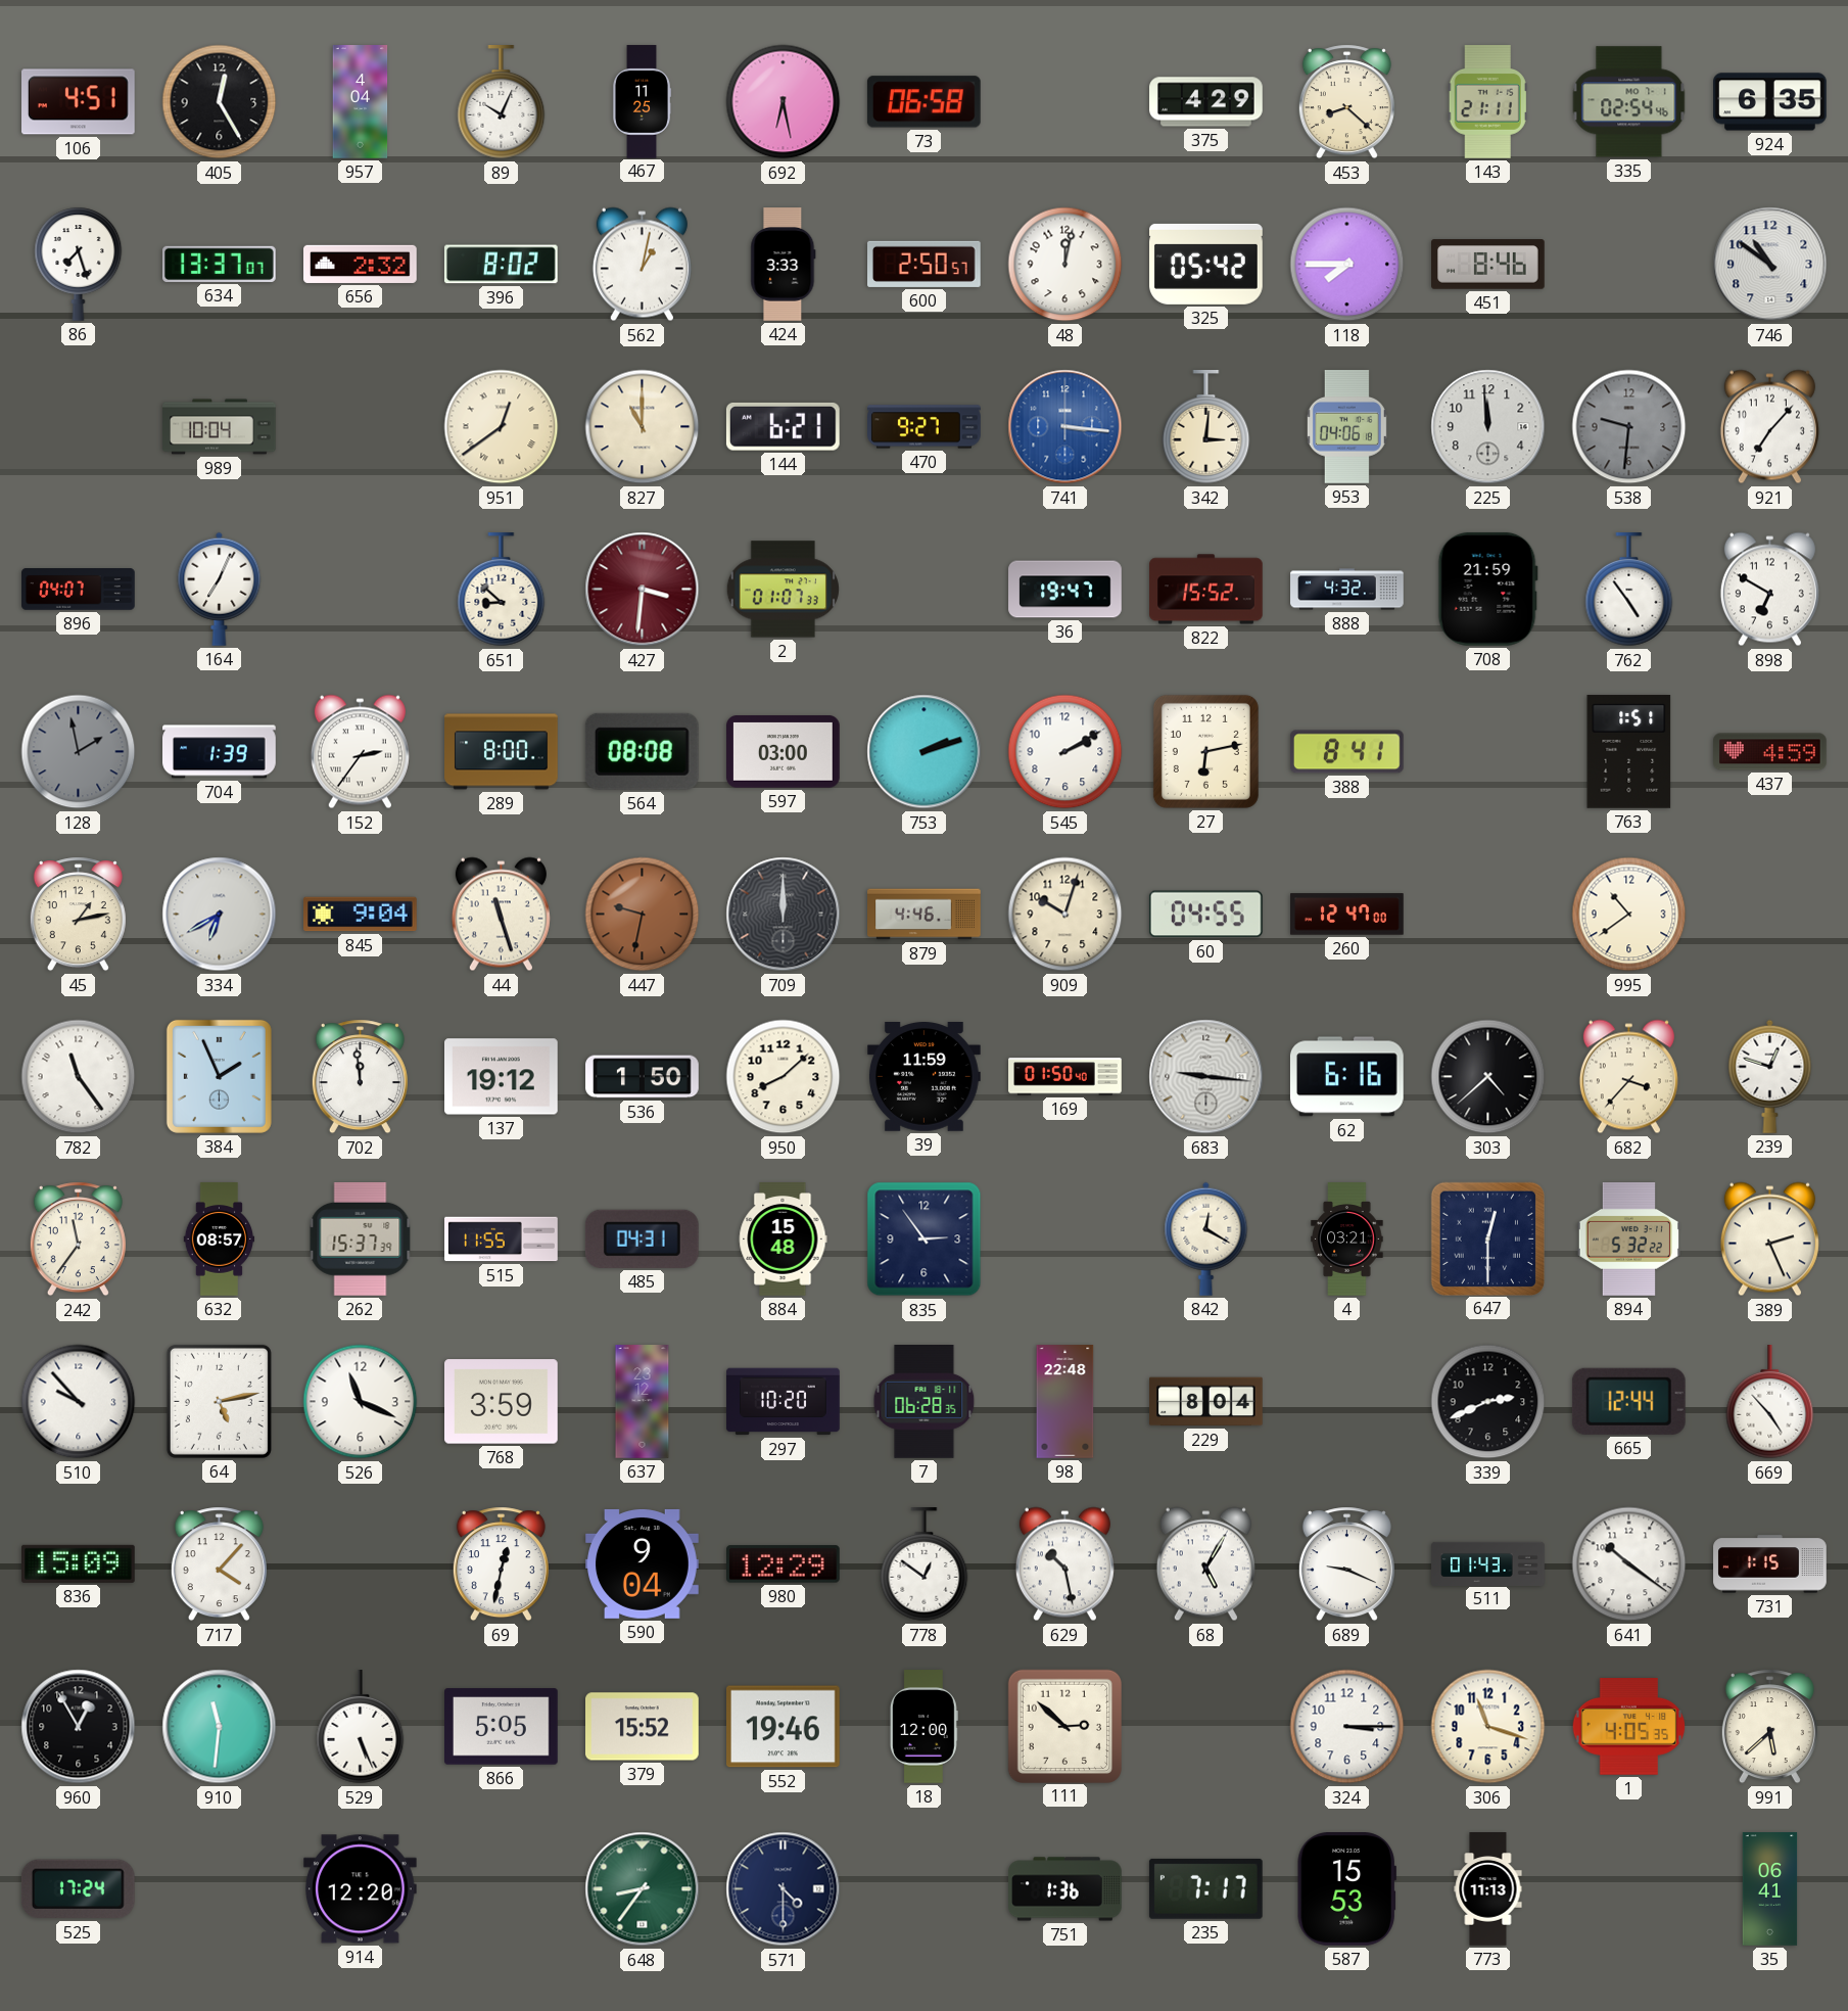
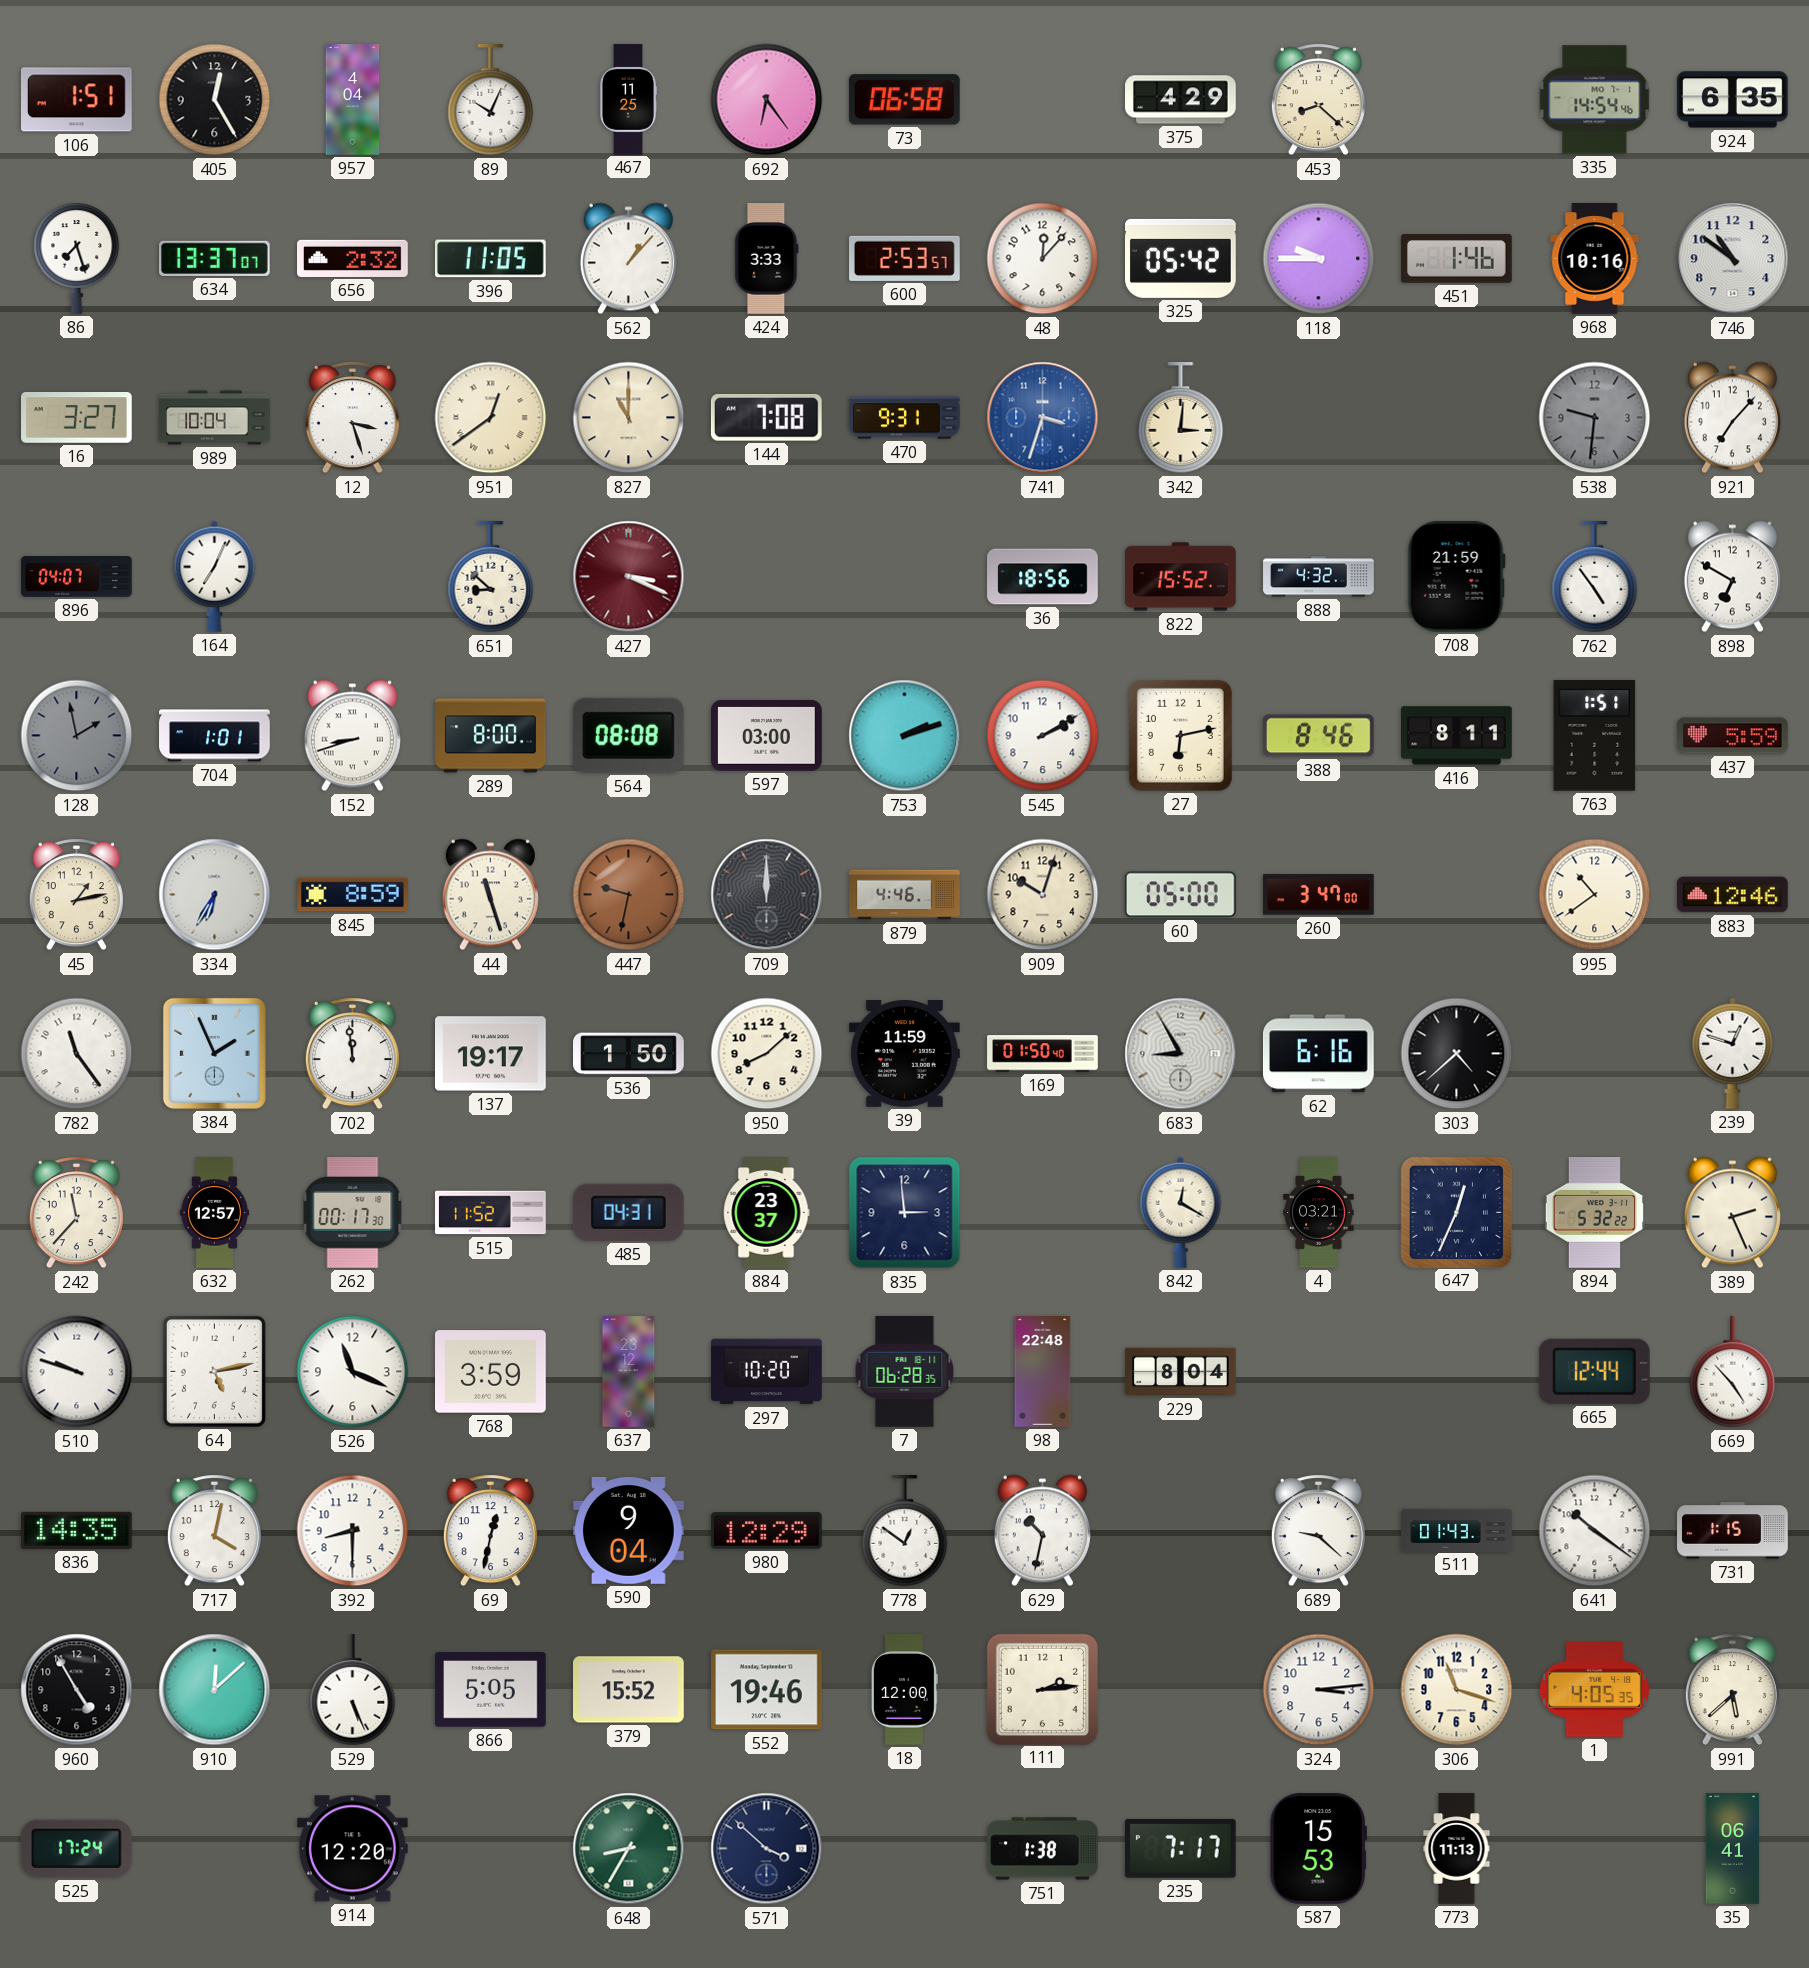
106: 4:51 -> 1:51
692: 6:28 -> 6:24
143: 21:11 -> none
335: 02:54 -> 14:54
396: 8:02 -> 11:05
562: 1:02 -> 1:07
600: 2:50 -> 2:53
48: 12:02 -> 12:07
118: 7:45 -> 9:45
451: 8:46 -> 1:46
968: none -> 10:16
16: none -> 3:27
12: none -> 3:27
144: 6:21 -> 7:08
470: 9:27 -> 9:31
741: 3:16 -> 3:33
953: 04:06 -> none
225: 11:59 -> none
427: 3:31 -> 3:19
2: 01:07 -> none
36: 19:47 -> 18:56
704: 1:39 -> 1:01
152: 2:36 -> 8:42
388: 8:41 -> 8:46
416: none -> 8:11
437: 4:59 -> 5:59
334: 6:40 -> 6:35
845: 9:04 -> 8:59
60: 04:55 -> 05:00
260: 12:47 -> 3:47
883: none -> 12:46
137: 19:12 -> 19:17
683: 9:16 -> 8:55
682: 3:37 -> none
242: 11:36 -> 11:37
632: 08:57 -> 12:57
262: 15:37 -> 00:17
515: 11:55 -> 11:52
884: 15:48 -> 23:37
835: 2:54 -> 2:59
647: 12:30 -> 12:34
510: 9:53 -> 9:48
339: 2:41 -> none
836: 15:09 -> 14:35
717: 4:07 -> 4:02
392: none -> 8:30
629: 10:28 -> 10:32
68: 5:05 -> none
689: 9:19 -> 9:22
960: 12:55 -> 4:55
910: 11:31 -> 12:08
111: 2:52 -> 2:14
324: 3:15 -> 3:14
648: 8:36 -> 8:35
571: 4:30 -> 3:52
751: 1:36 -> 1:38
